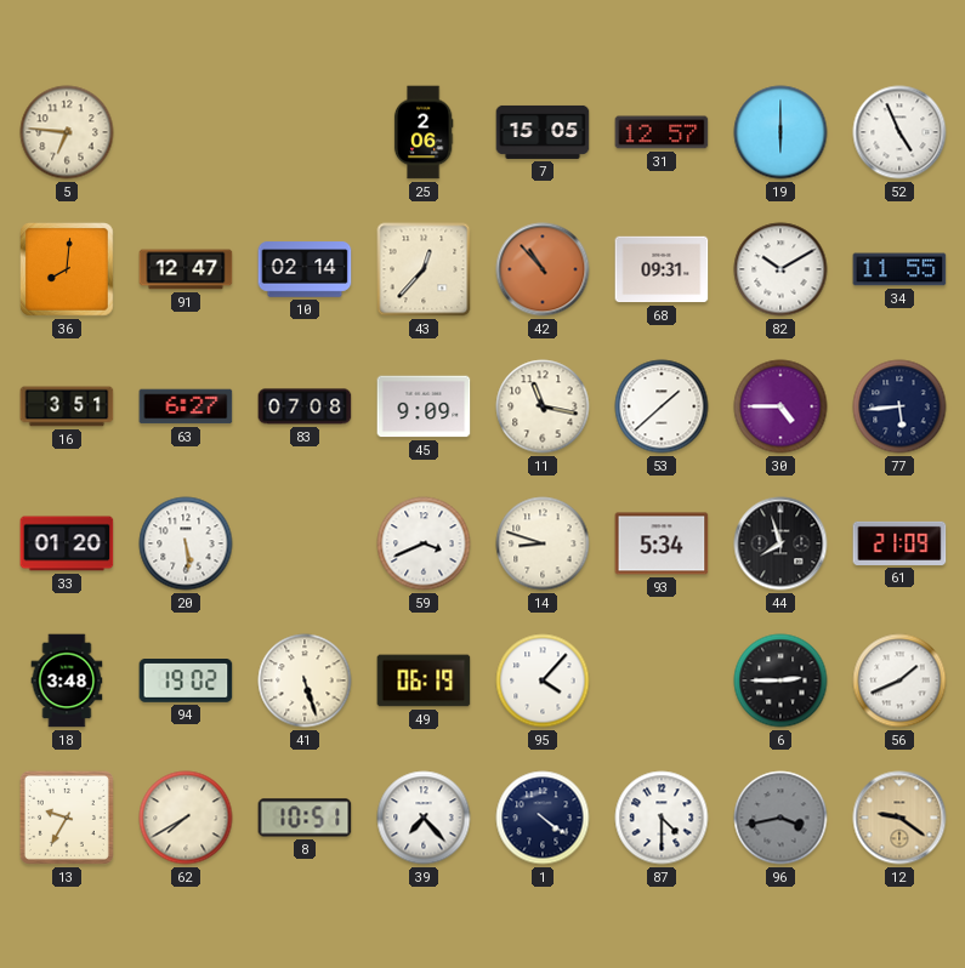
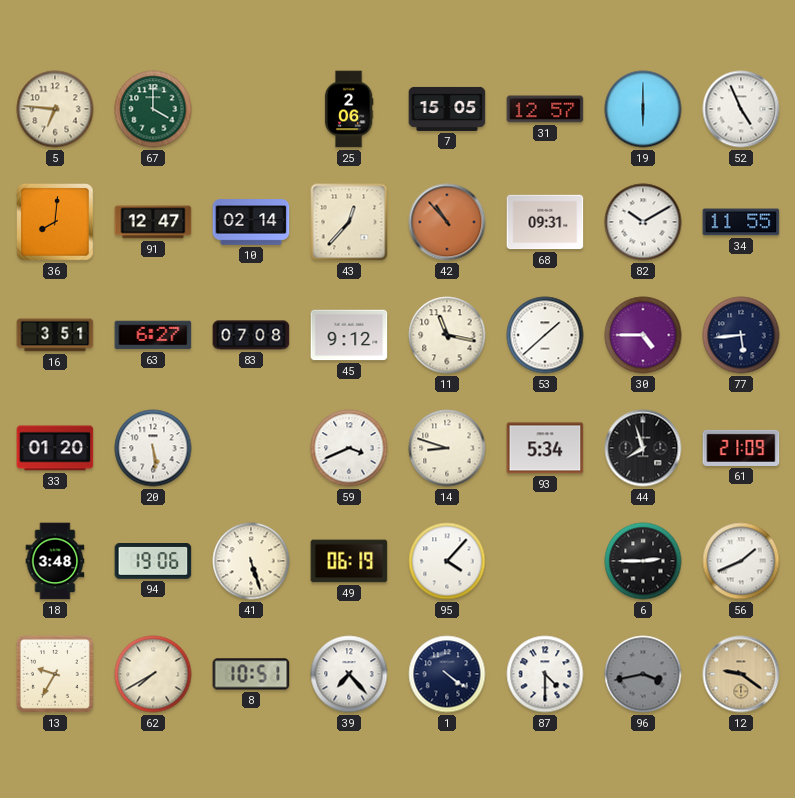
67: none -> 4:00
45: 9:09 -> 9:12
94: 19:02 -> 19:06
